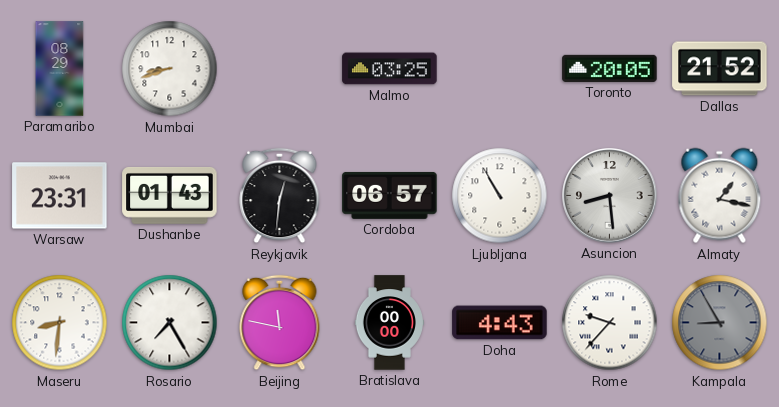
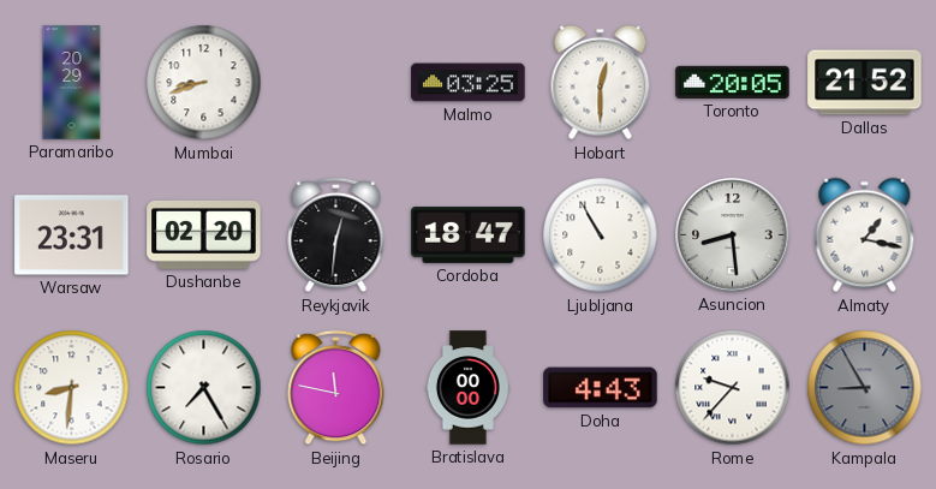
Paramaribo: 08:29 -> 20:29
Hobart: none -> 12:30
Dushanbe: 01:43 -> 02:20
Cordoba: 06:57 -> 18:47
